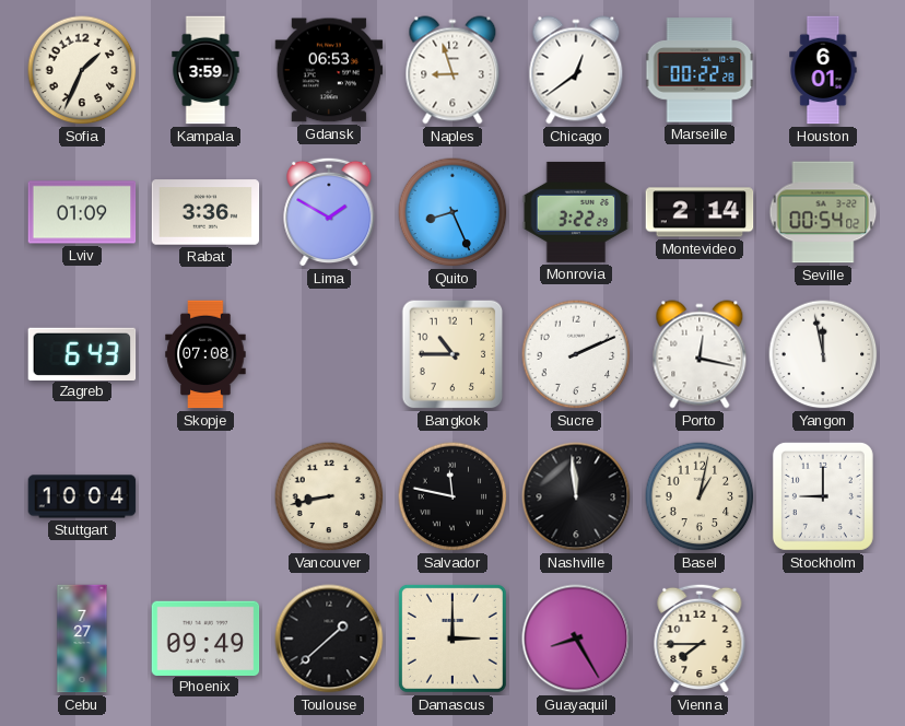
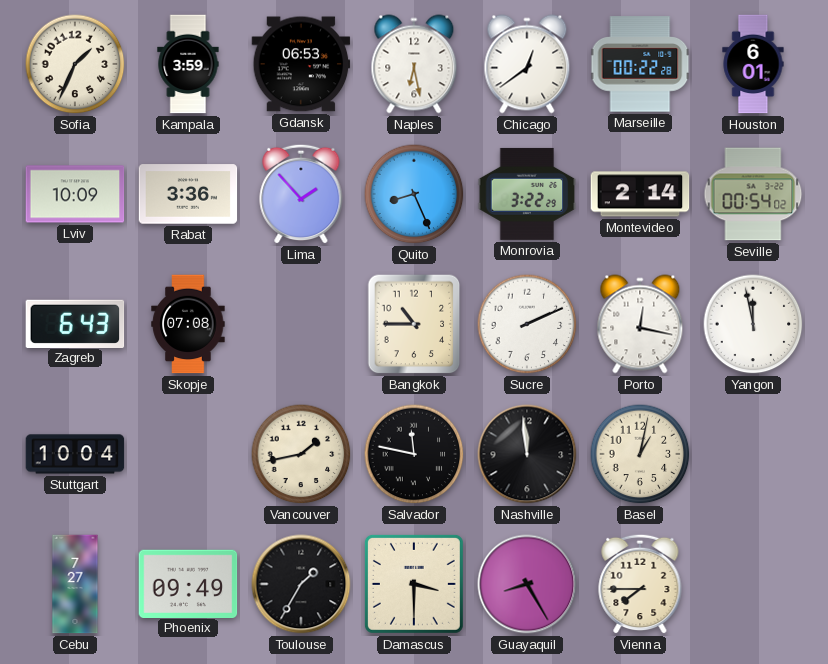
Naples: 8:57 -> 6:28
Lviv: 01:09 -> 10:09
Lima: 1:50 -> 1:53
Vancouver: 8:43 -> 1:43
Stockholm: 9:00 -> none
Toulouse: 1:38 -> 1:35
Damascus: 3:00 -> 3:30
